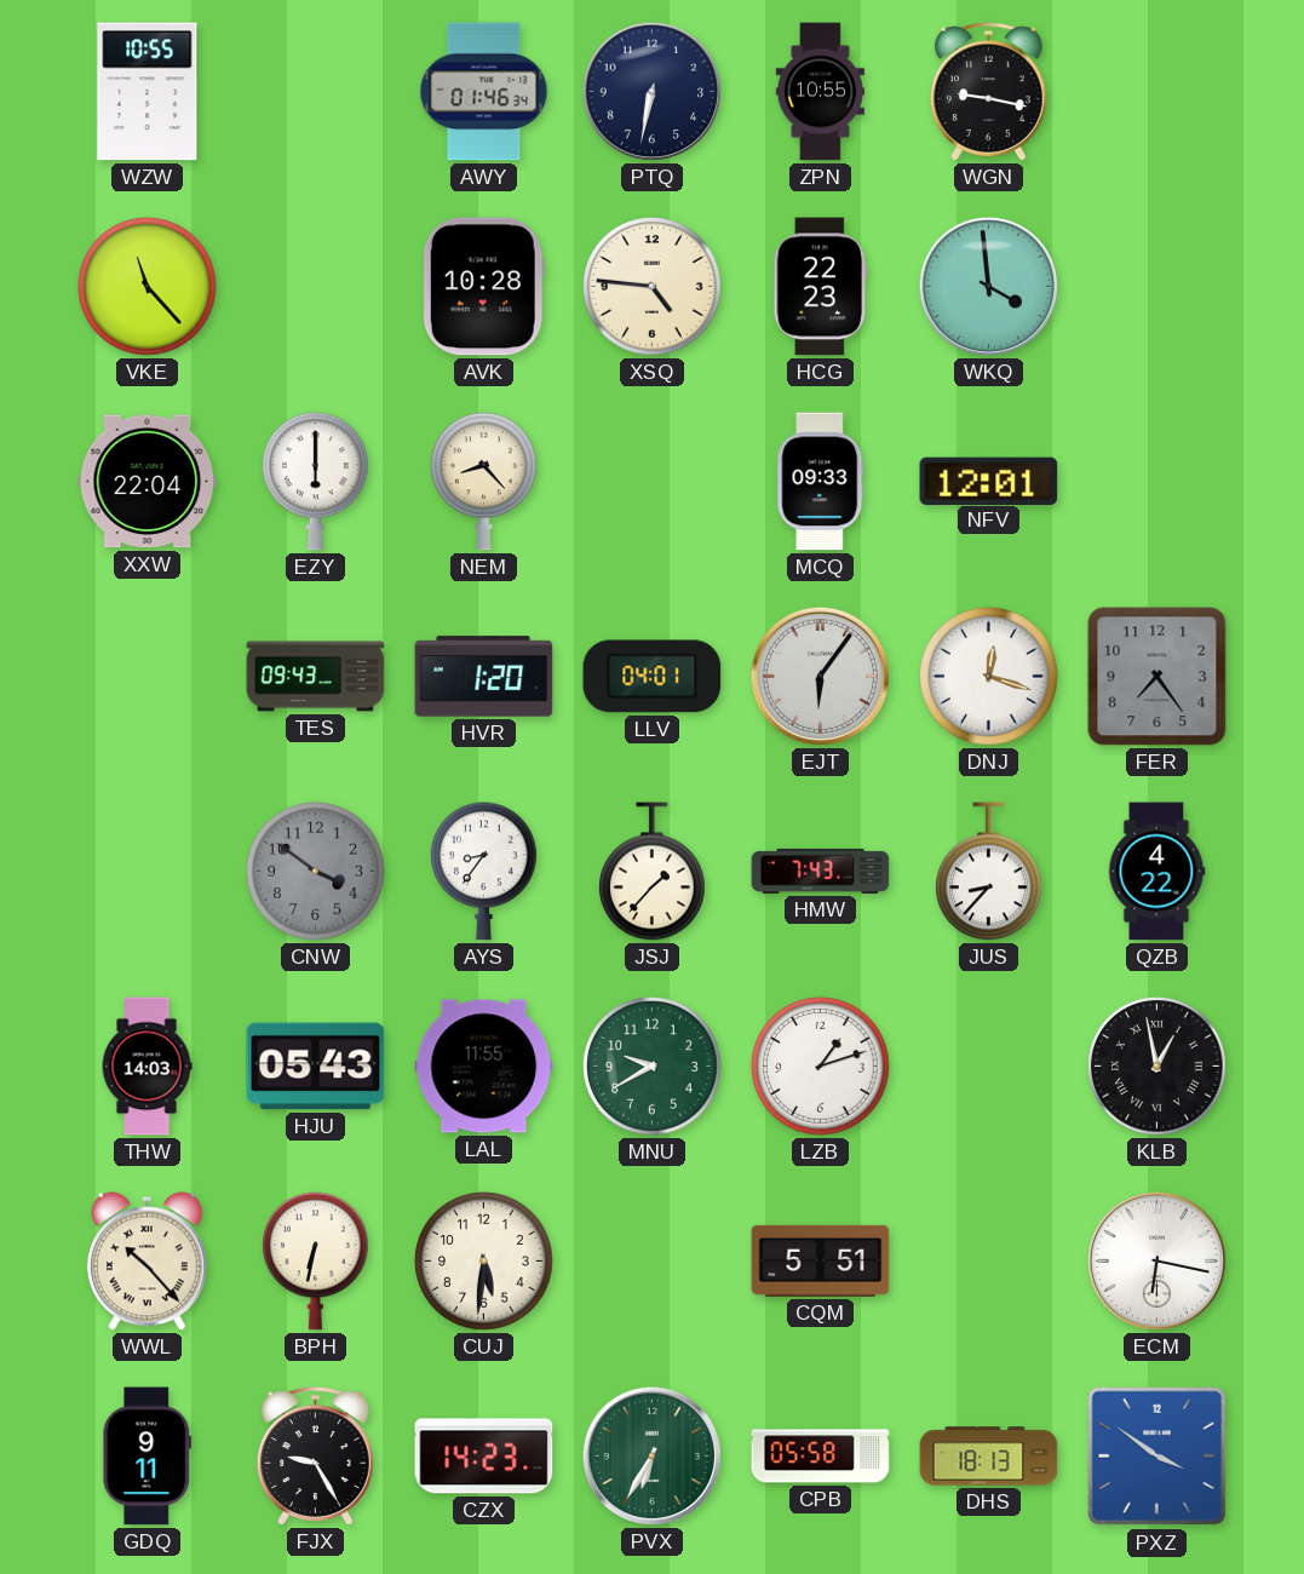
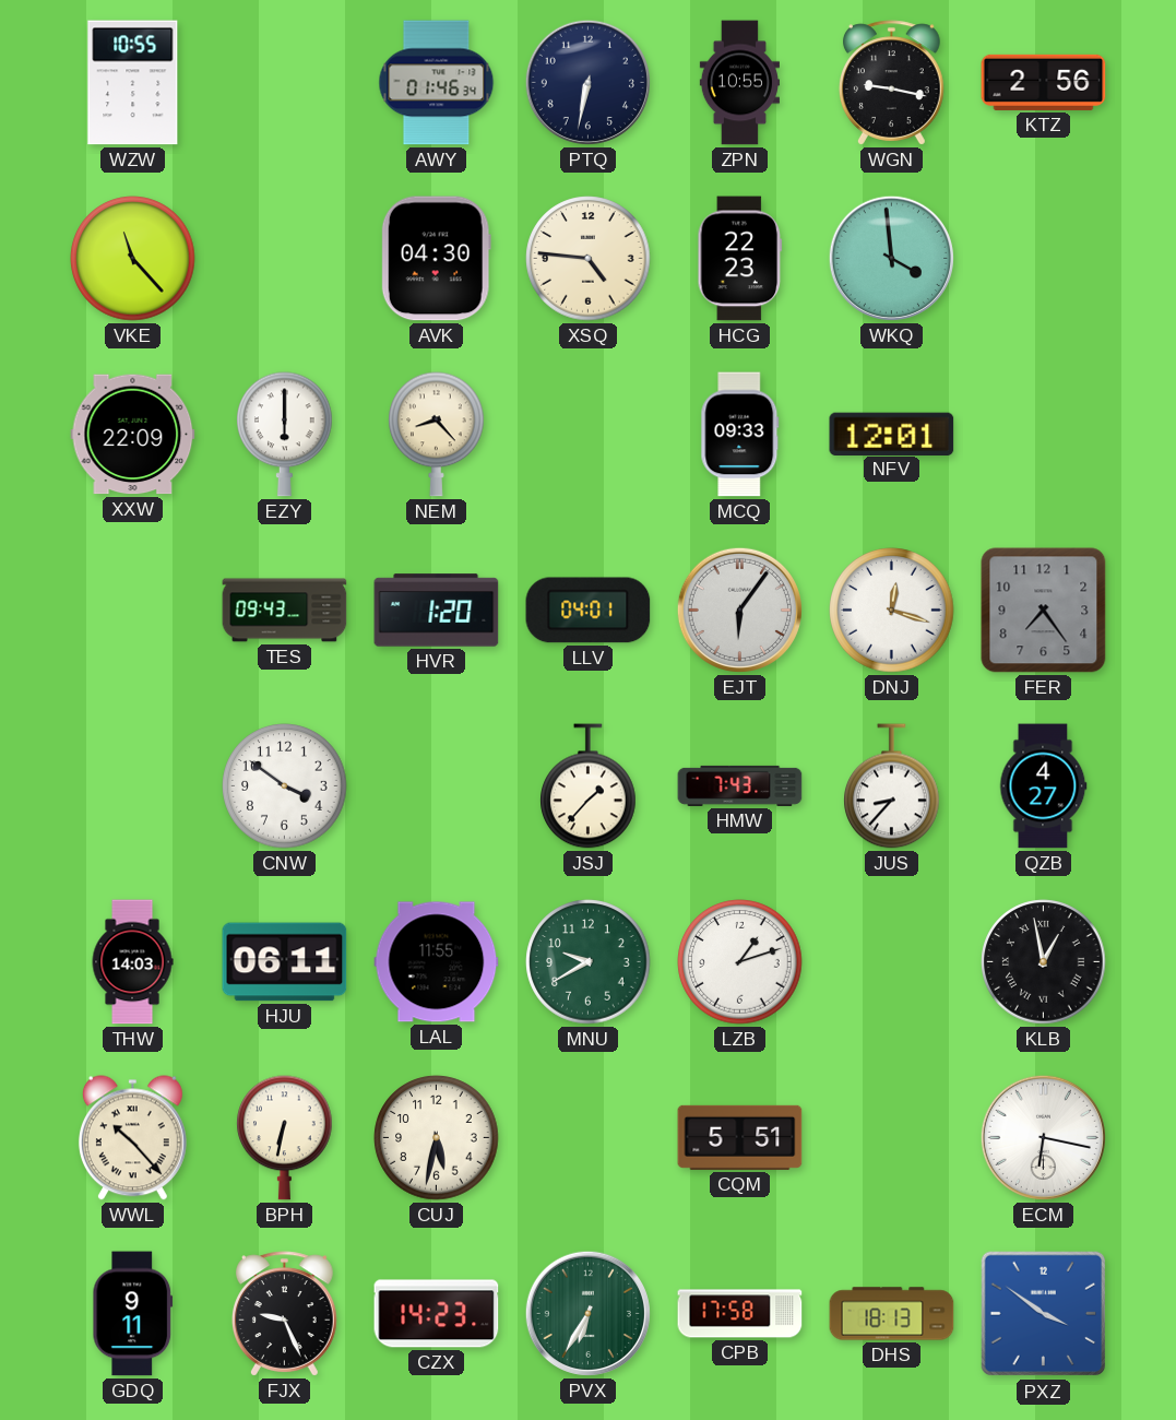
KTZ: none -> 2:56
AVK: 10:28 -> 04:30
XXW: 22:04 -> 22:09
CNW dial: grey -> white
AYS: 8:36 -> none
QZB: 4:22 -> 4:27
HJU: 05:43 -> 06:11
CUJ: 5:31 -> 5:32
FJX: 9:25 -> 9:26
CPB: 05:58 -> 17:58
